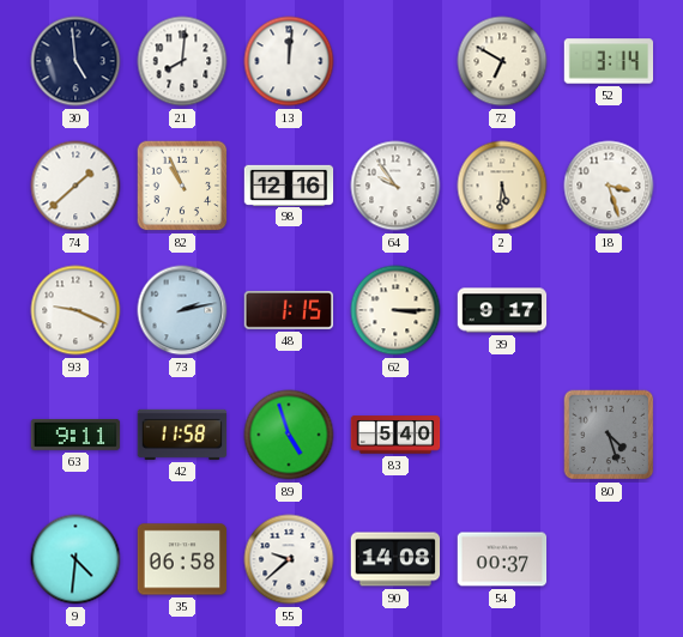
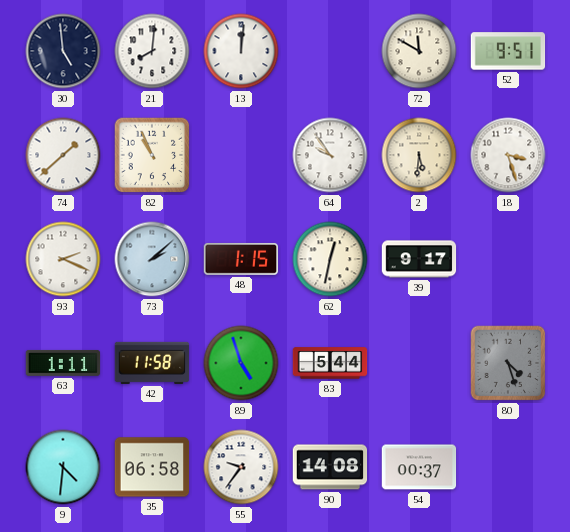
72: 6:50 -> 11:50
52: 3:14 -> 9:51
98: 12:16 -> none
93: 9:19 -> 2:19
73: 2:13 -> 2:08
62: 3:15 -> 12:32
63: 9:11 -> 1:11
83: 5:40 -> 5:44
55: 9:38 -> 9:36
